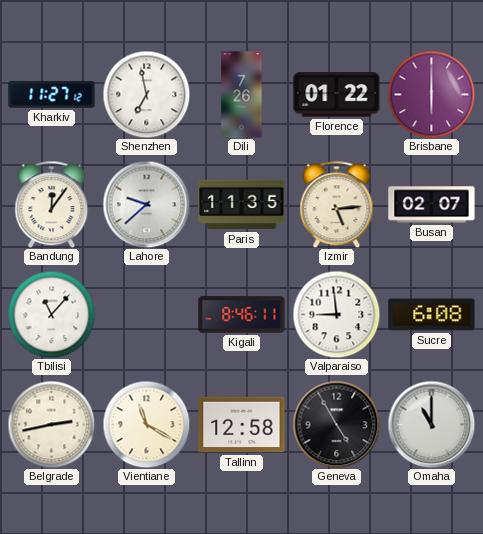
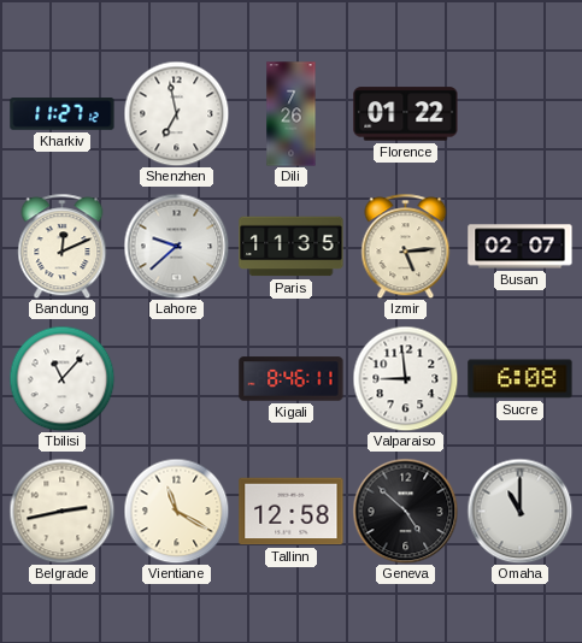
Brisbane: 6:00 -> none
Bandung: 12:06 -> 12:11
Geneva: 4:55 -> 4:52
